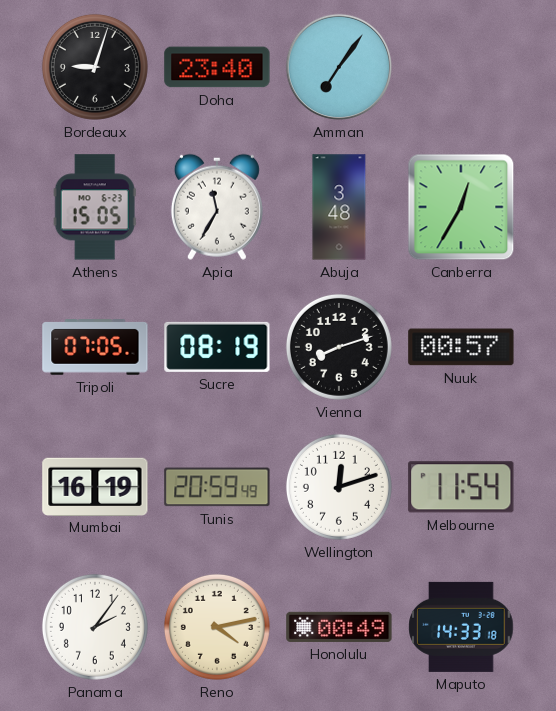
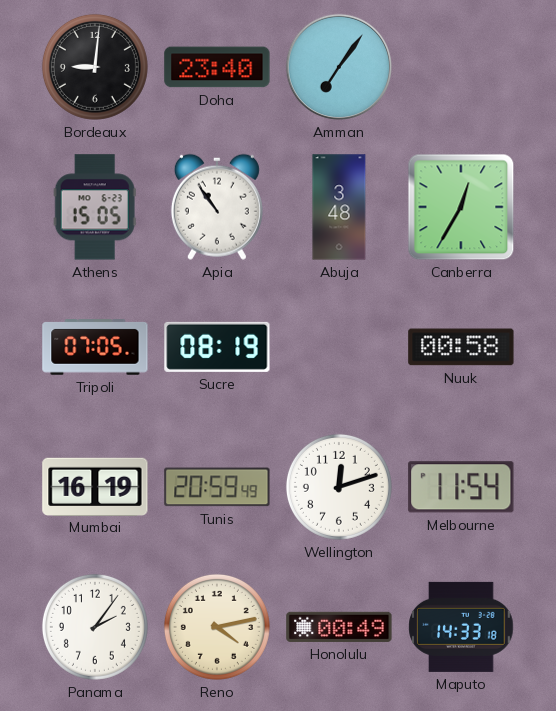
Bordeaux: 9:03 -> 9:01
Apia: 11:35 -> 10:54
Vienna: 8:12 -> none
Nuuk: 00:57 -> 00:58
